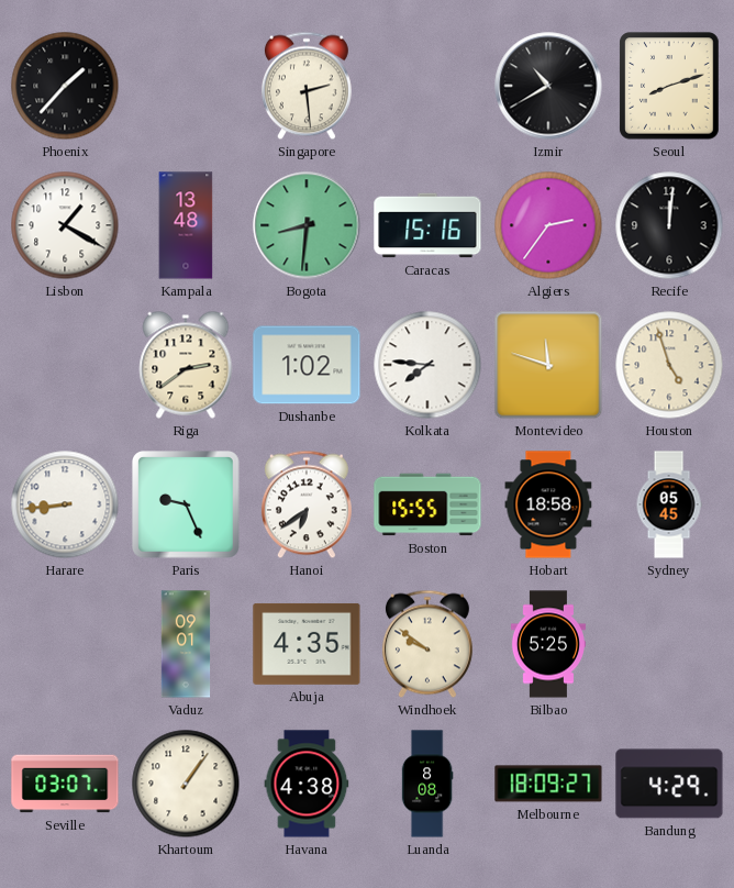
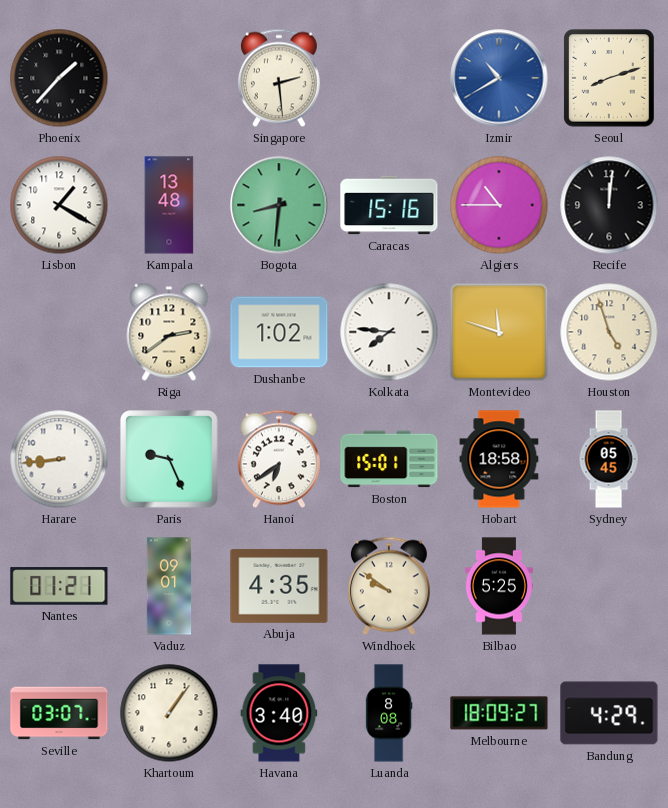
Izmir dial: black -> blue
Algiers: 2:36 -> 10:45
Boston: 15:55 -> 15:01
Nantes: none -> 01:21
Havana: 4:38 -> 3:40
